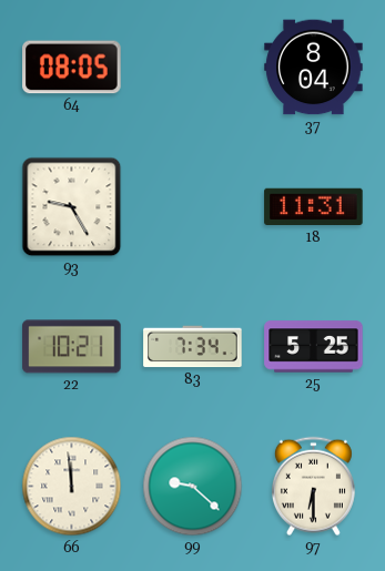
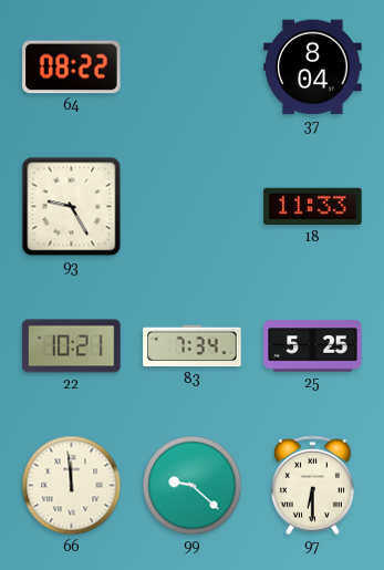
64: 08:05 -> 08:22
18: 11:31 -> 11:33
